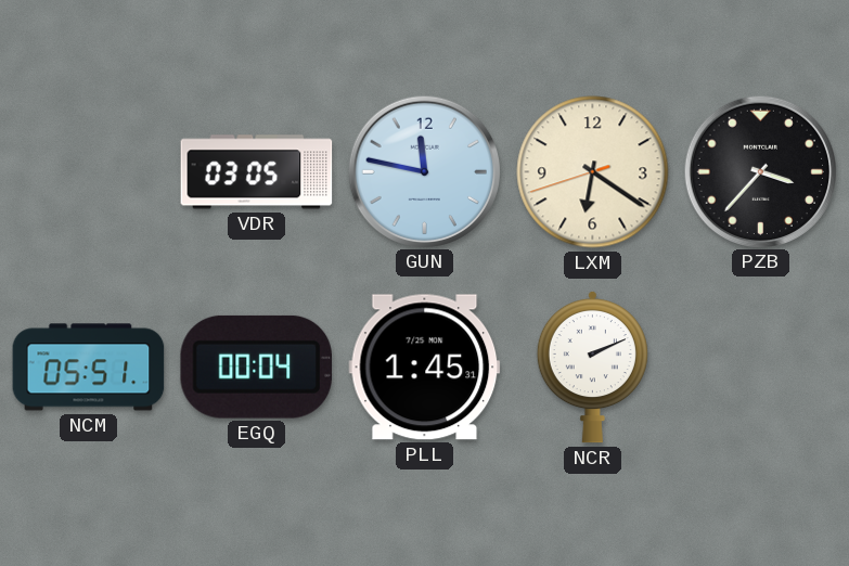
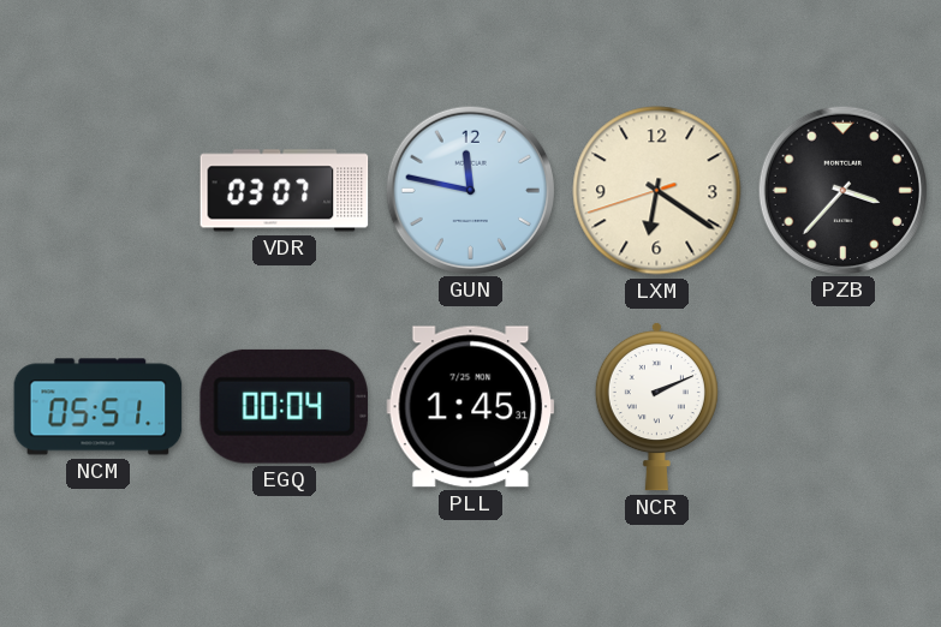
VDR: 03:05 -> 03:07
